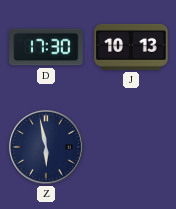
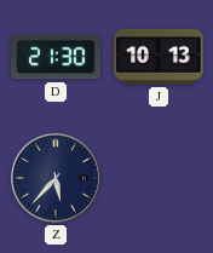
D: 17:30 -> 21:30
Z: 5:58 -> 5:37
